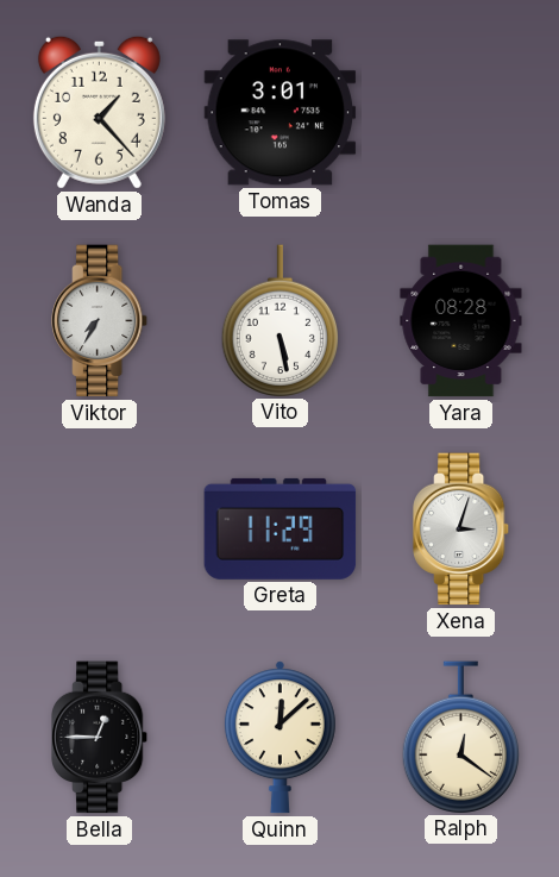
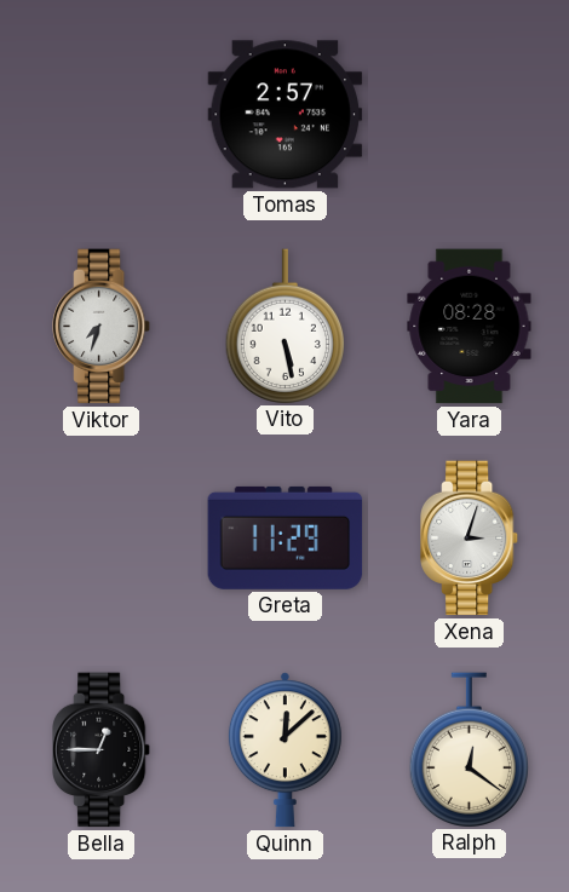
Wanda: 1:23 -> none
Tomas: 3:01 -> 2:57
Viktor: 7:35 -> 7:33
